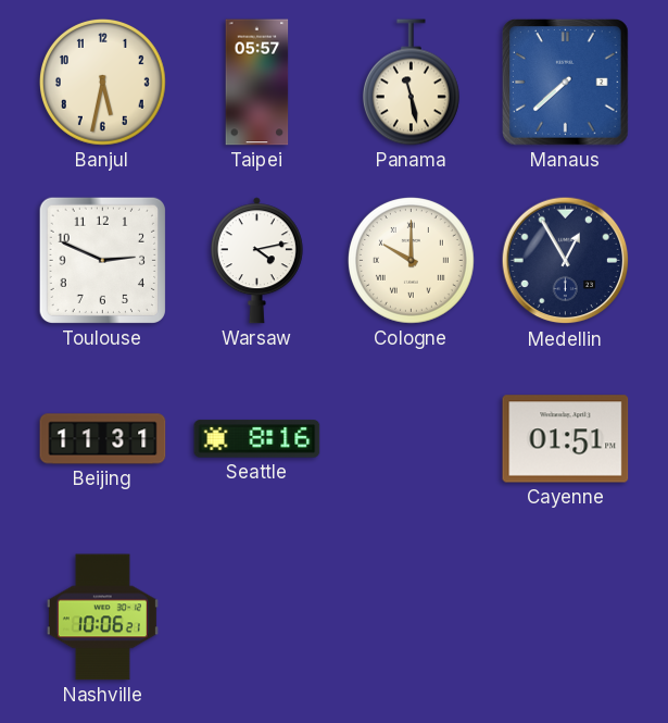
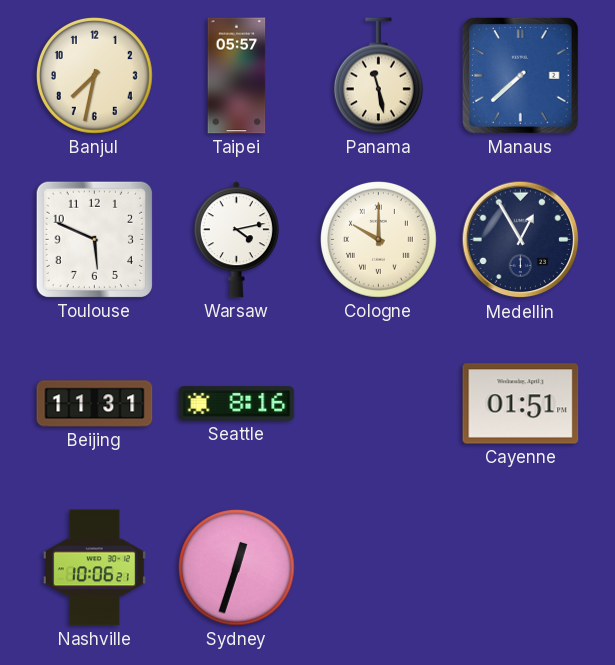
Banjul: 5:32 -> 7:32
Toulouse: 2:49 -> 5:49
Sydney: none -> 12:33
